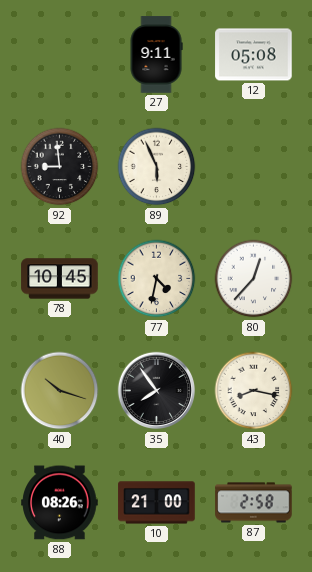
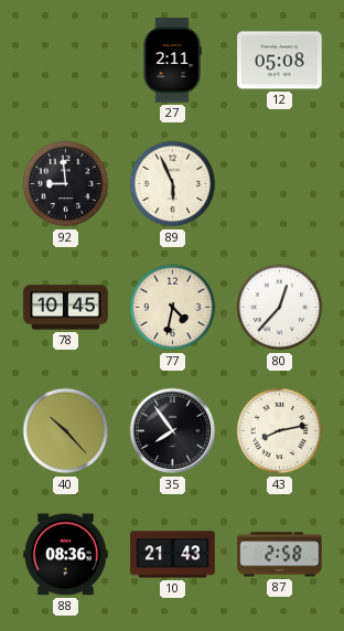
27: 9:11 -> 2:11
40: 10:18 -> 10:23
43: 8:17 -> 8:13
88: 08:26 -> 08:36
10: 21:00 -> 21:43
